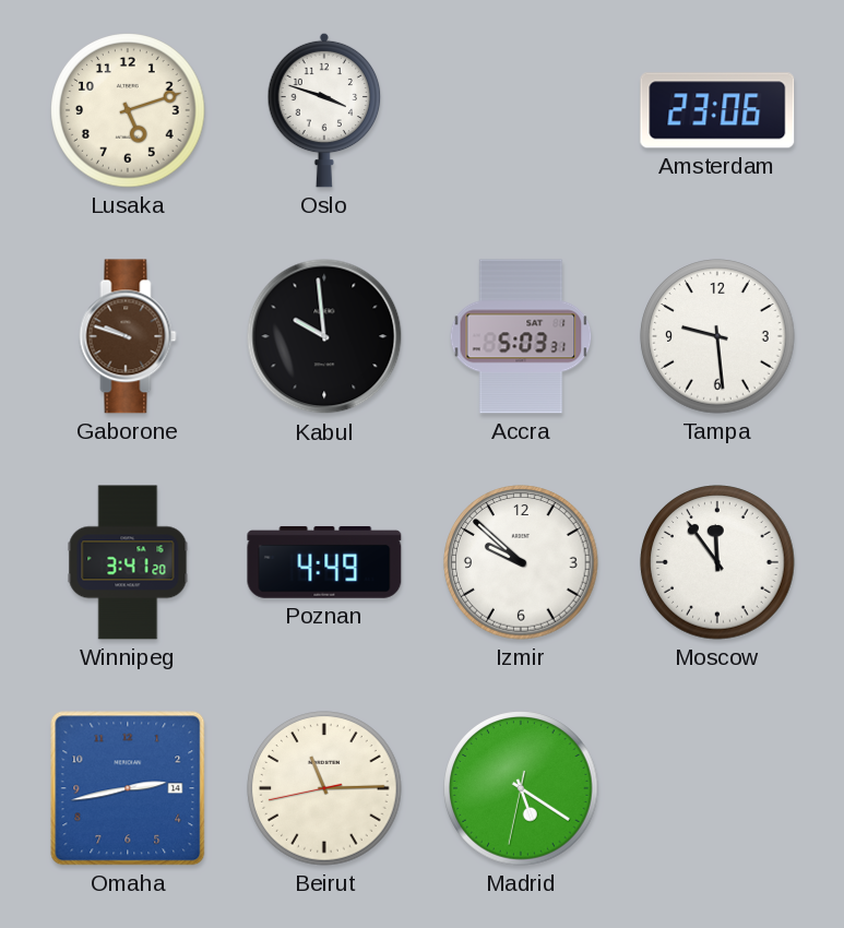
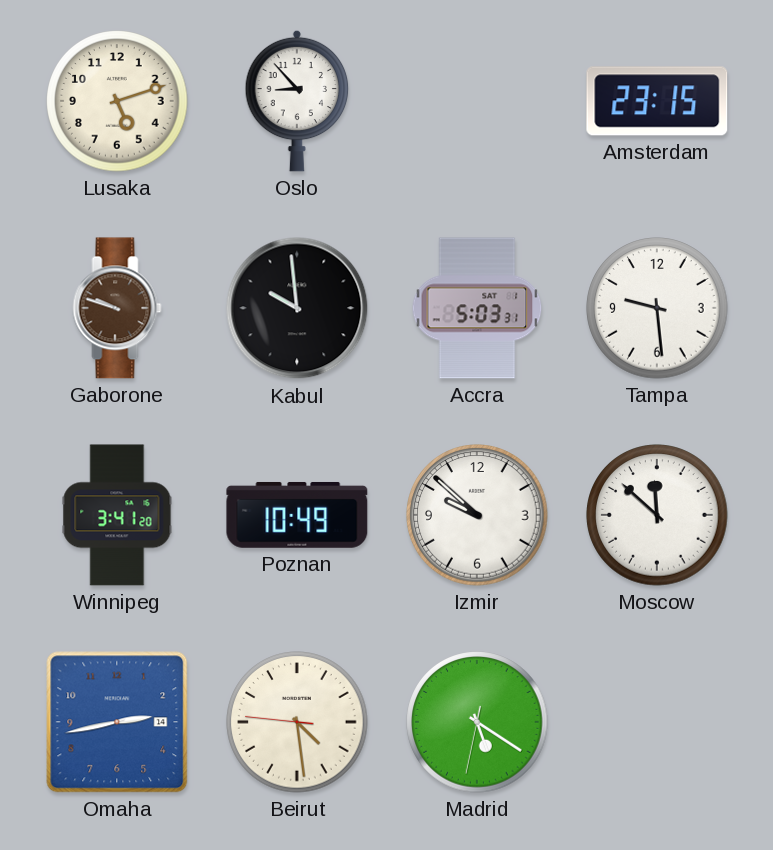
Oslo: 3:48 -> 8:53
Amsterdam: 23:06 -> 23:15
Poznan: 4:49 -> 10:49
Moscow: 11:54 -> 11:52
Beirut: 11:14 -> 4:28
